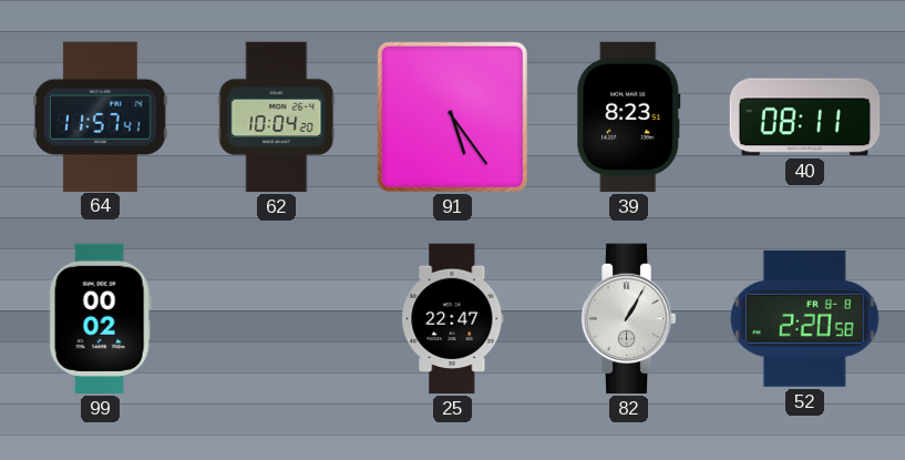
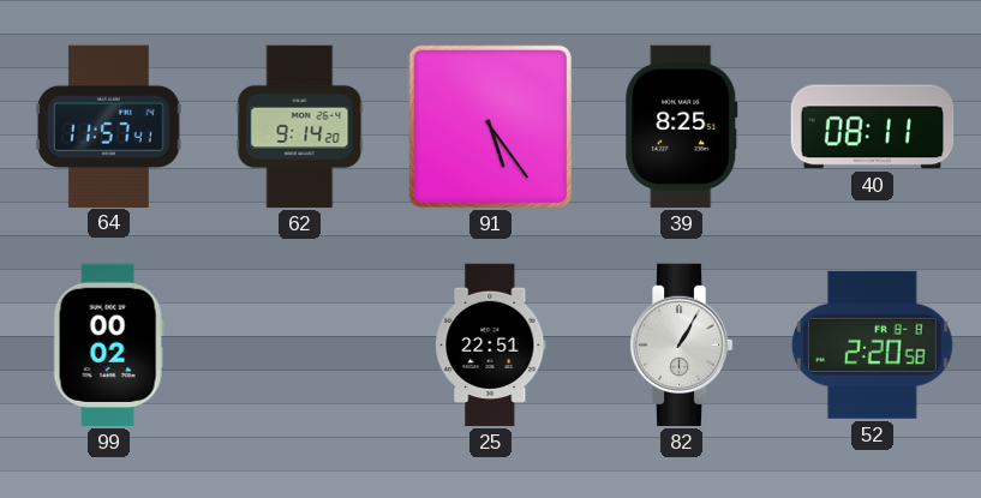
62: 10:04 -> 9:14
39: 8:23 -> 8:25
25: 22:47 -> 22:51
